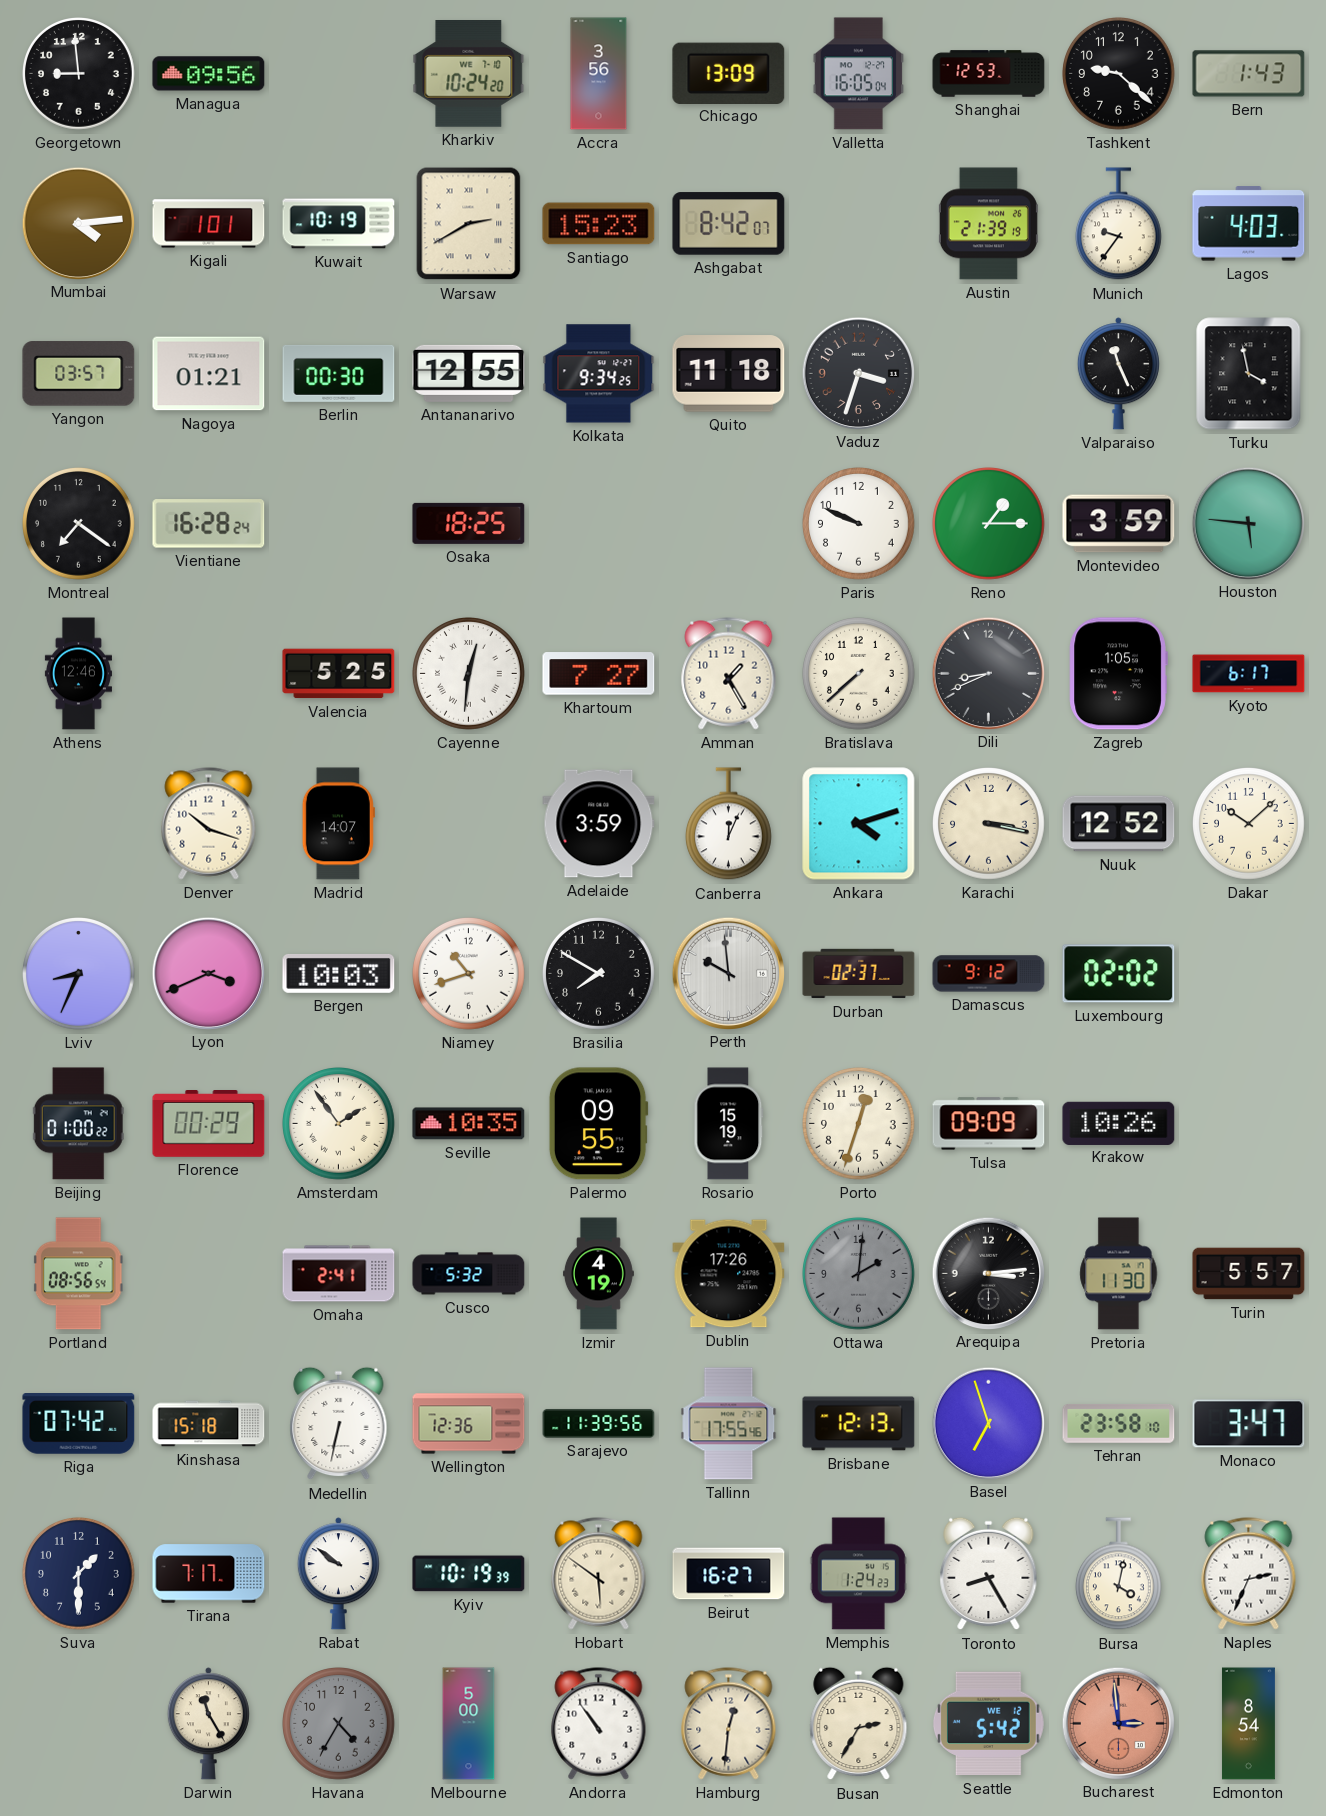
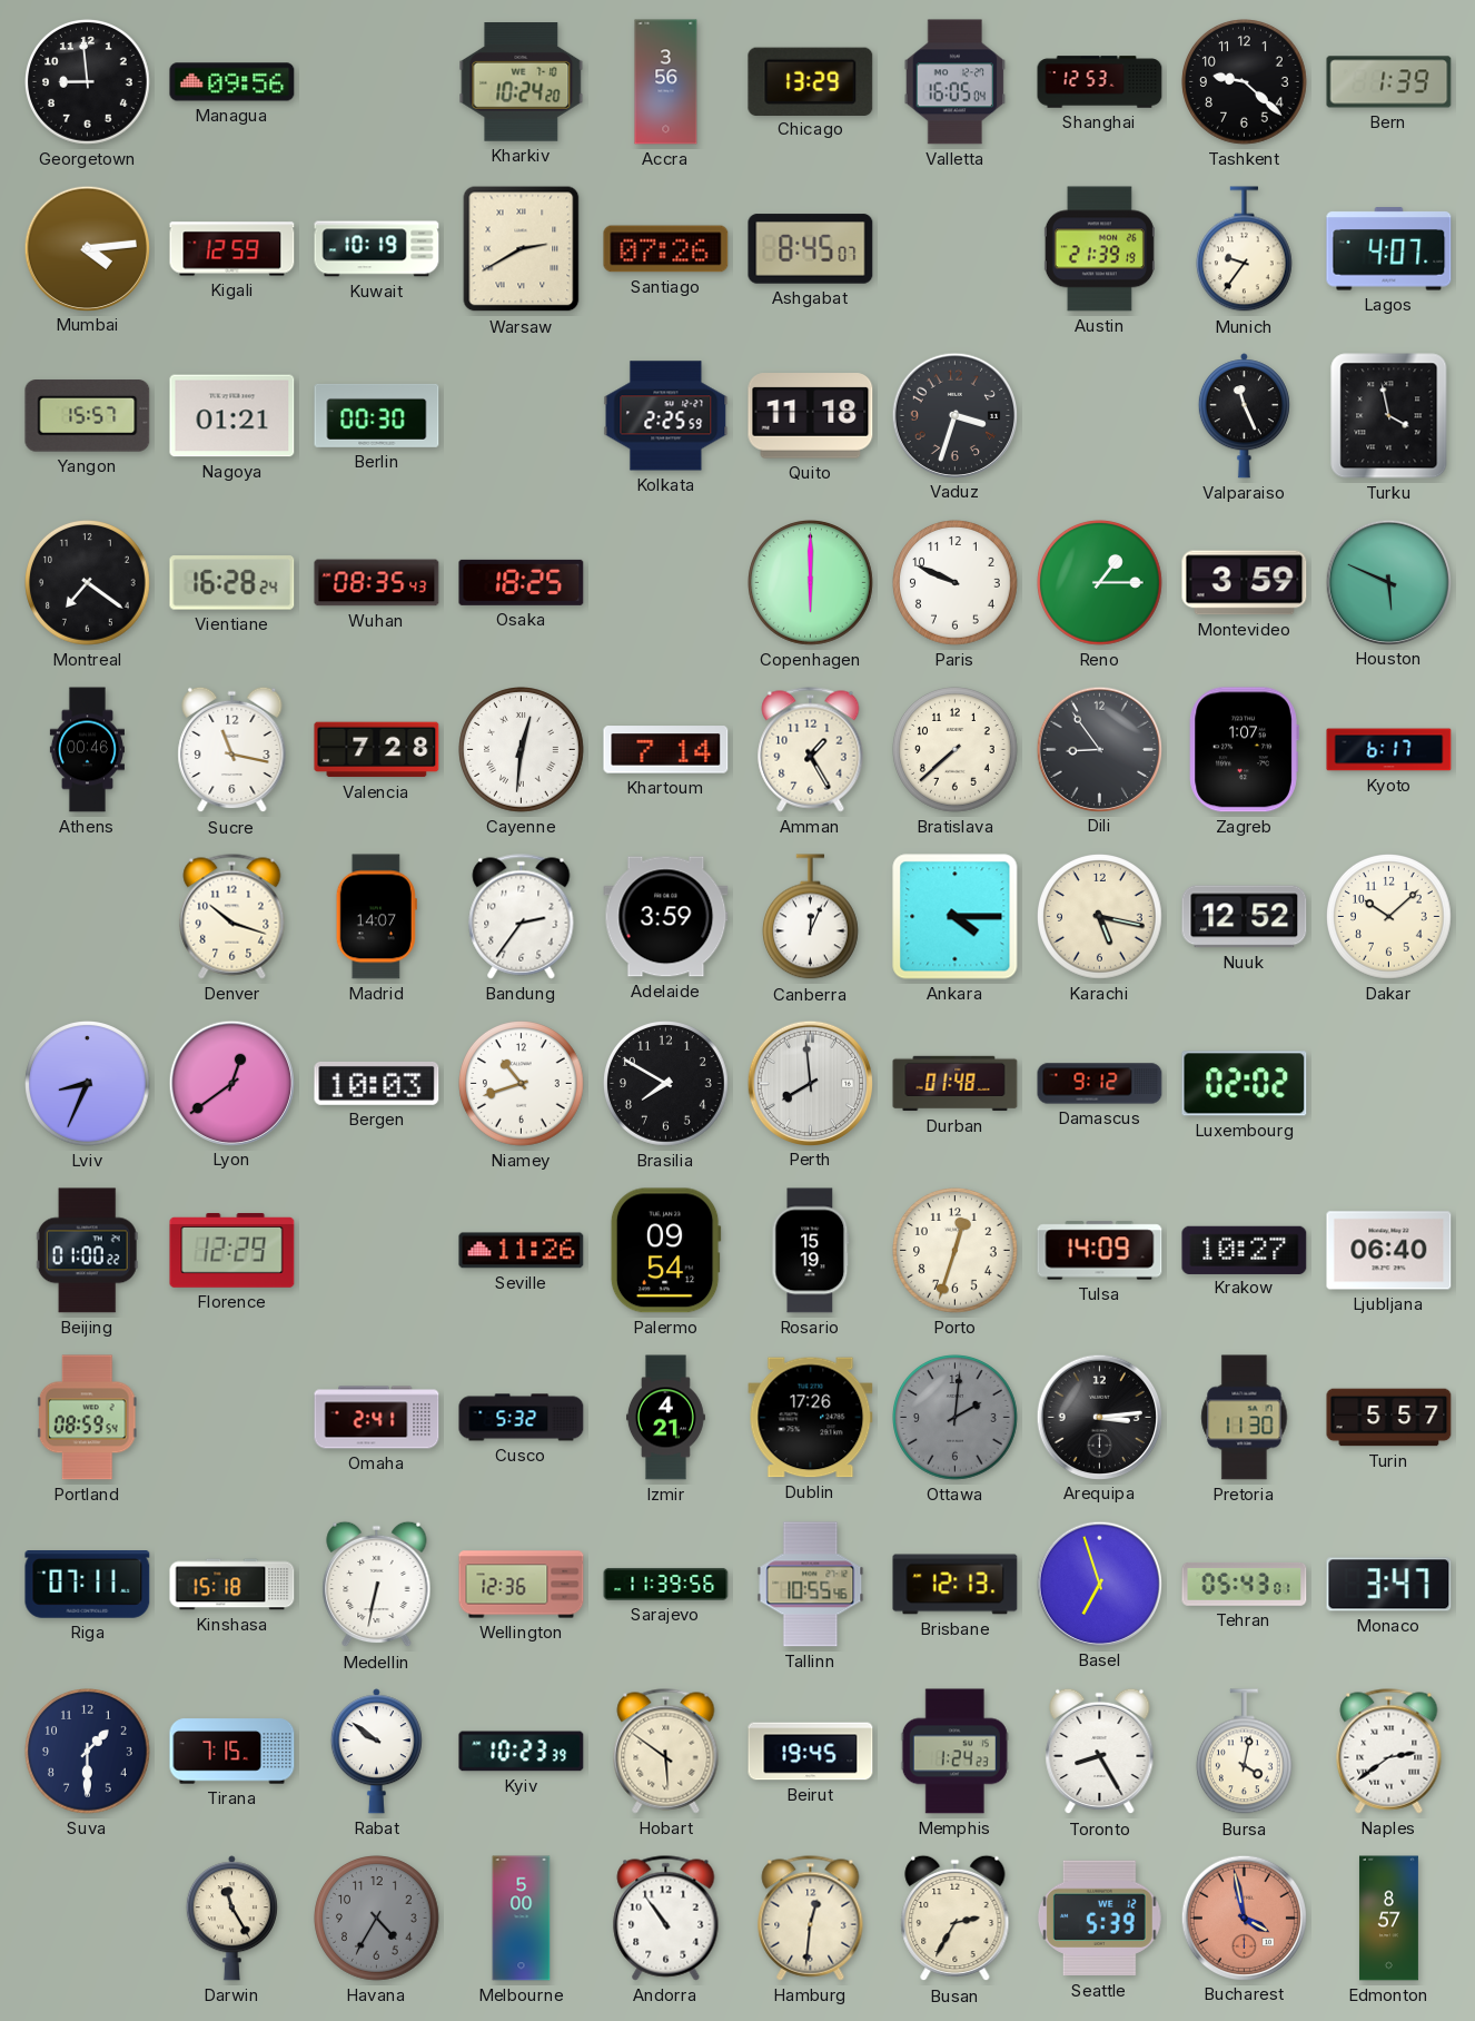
Chicago: 13:09 -> 13:29
Bern: 1:43 -> 1:39
Kigali: 1:01 -> 12:59
Santiago: 15:23 -> 07:26
Ashgabat: 8:42 -> 8:45
Lagos: 4:03 -> 4:07
Yangon: 03:57 -> 15:57
Antananarivo: 12:55 -> none
Kolkata: 9:34 -> 2:25
Wuhan: none -> 08:35
Copenhagen: none -> 6:00
Houston: 5:46 -> 5:49
Athens: 12:46 -> 00:46
Sucre: none -> 11:17
Valencia: 5:25 -> 7:28
Khartoum: 7:27 -> 7:14
Dili: 8:41 -> 8:54
Zagreb: 1:05 -> 1:07
Bandung: none -> 2:36
Ankara: 4:12 -> 4:15
Karachi: 3:17 -> 5:17
Lyon: 3:41 -> 12:39
Perth: 9:59 -> 7:59
Durban: 02:37 -> 01:48
Florence: 00:29 -> 12:29
Amsterdam: 1:54 -> none
Seville: 10:35 -> 11:26
Palermo: 09:55 -> 09:54
Tulsa: 09:09 -> 14:09
Krakow: 10:26 -> 10:27
Ljubljana: none -> 06:40
Portland: 08:56 -> 08:59
Izmir: 4:19 -> 4:21
Riga: 07:42 -> 07:11
Tallinn: 17:55 -> 10:55
Tehran: 23:58 -> 05:43
Tirana: 7:17 -> 7:15
Kyiv: 10:19 -> 10:23
Beirut: 16:27 -> 19:45
Naples: 2:34 -> 2:39
Seattle: 5:42 -> 5:39
Bucharest: 2:59 -> 3:58
Edmonton: 8:54 -> 8:57
